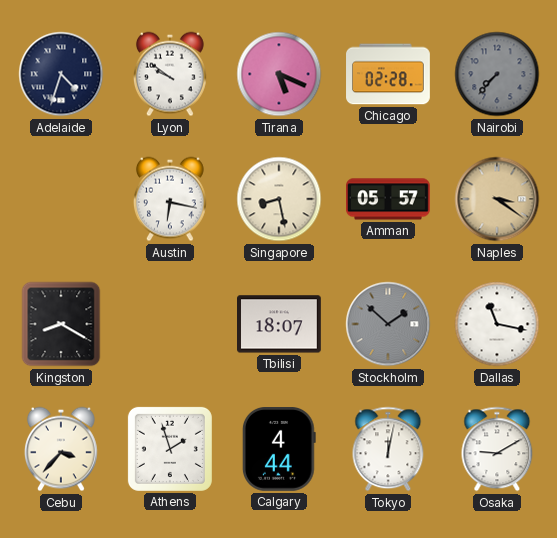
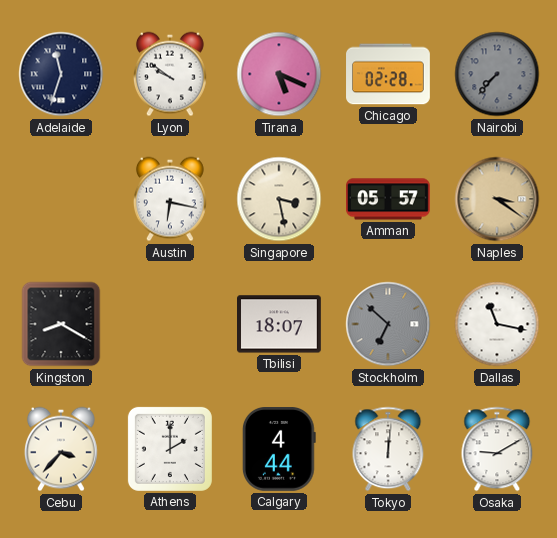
Adelaide: 4:33 -> 11:33
Singapore: 8:28 -> 3:28
Stockholm: 1:52 -> 6:52
Athens: 1:57 -> 2:00
Tokyo: 12:02 -> 12:01
